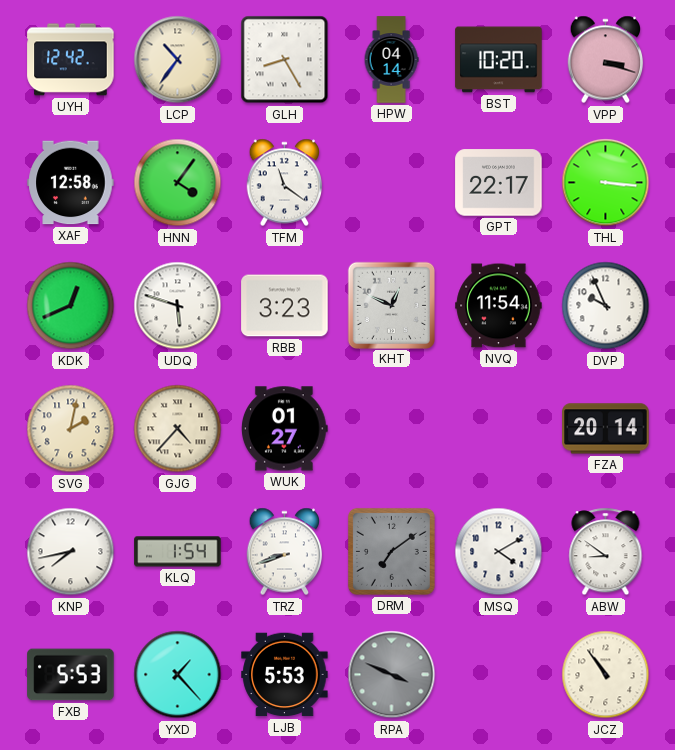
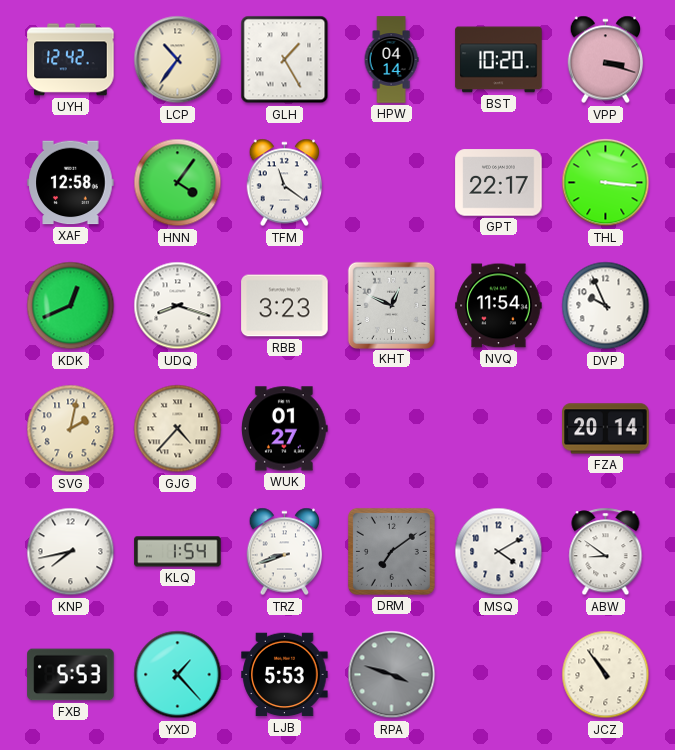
GLH: 8:25 -> 1:25
UDQ: 5:48 -> 8:18
RPA: 3:49 -> 3:48
